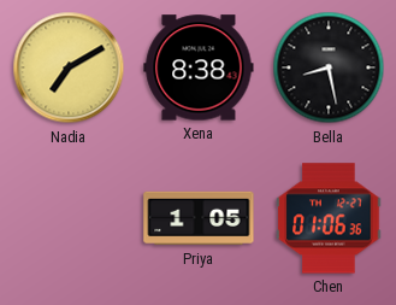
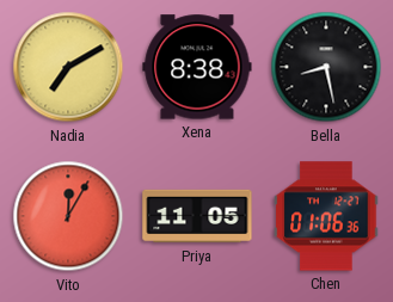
Vito: none -> 12:05
Priya: 1:05 -> 11:05
